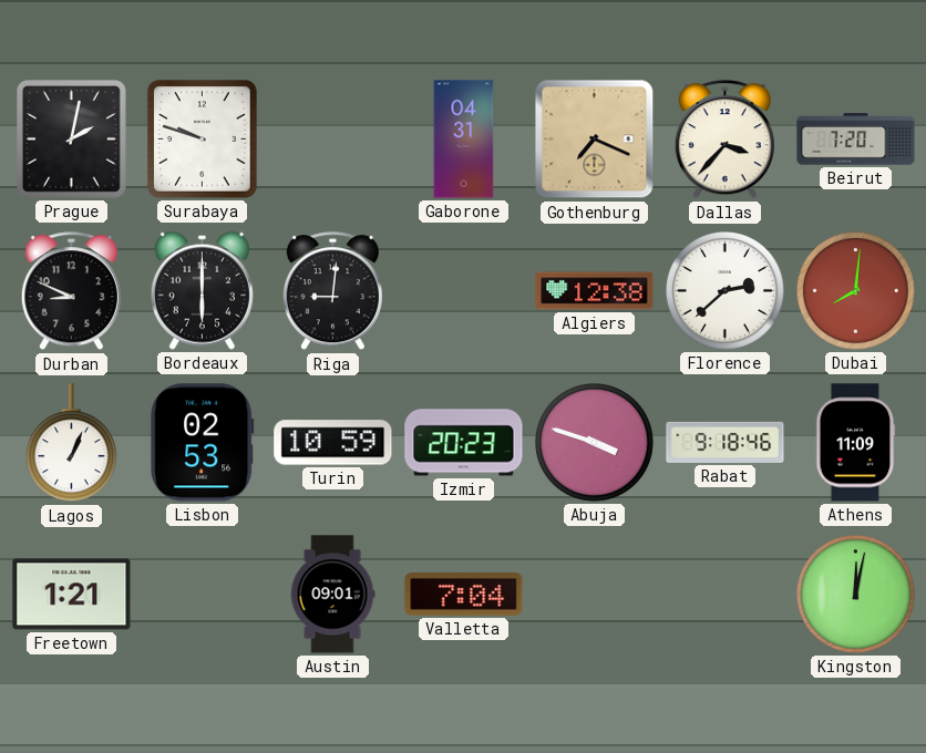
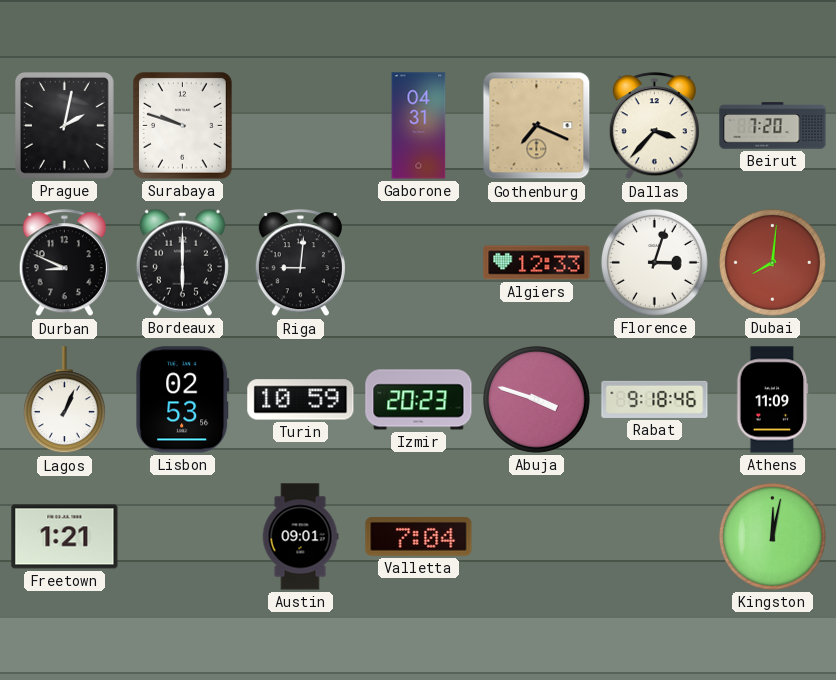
Algiers: 12:38 -> 12:33
Florence: 2:38 -> 3:03
